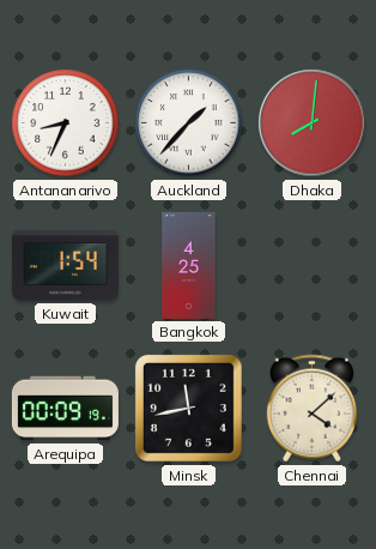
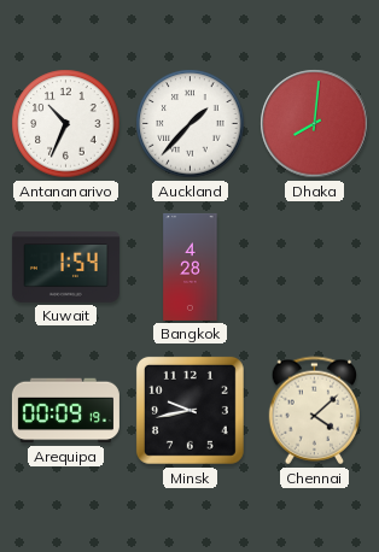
Antananarivo: 8:34 -> 10:34
Bangkok: 4:25 -> 4:28
Minsk: 11:43 -> 9:43
